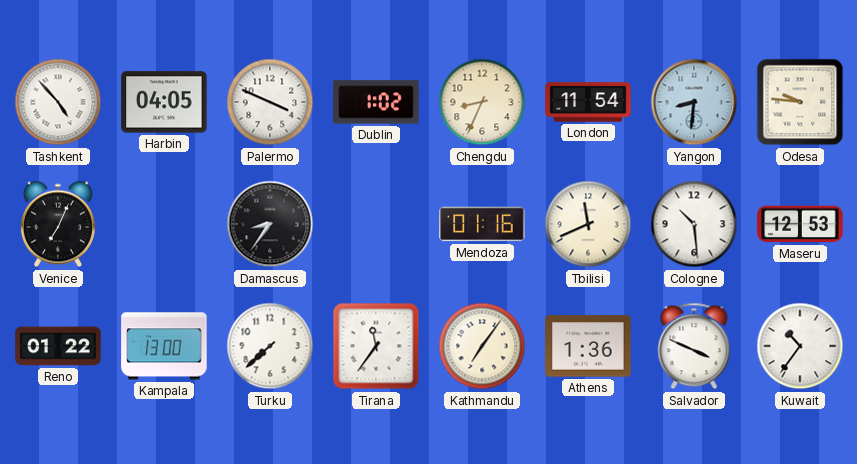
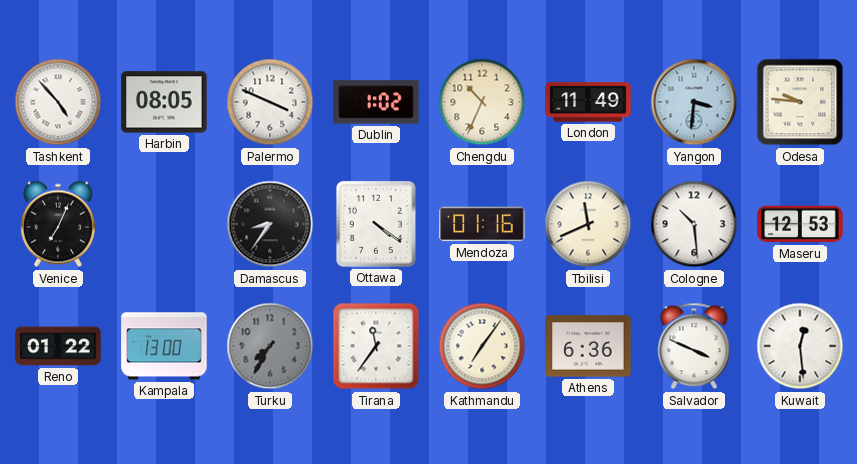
Harbin: 04:05 -> 08:05
Chengdu: 8:34 -> 10:34
London: 11:54 -> 11:49
Yangon: 8:31 -> 3:31
Ottawa: none -> 4:21
Turku: 7:38 -> 7:35
Turku dial: white -> grey
Athens: 1:36 -> 6:36
Kuwait: 10:36 -> 12:29
